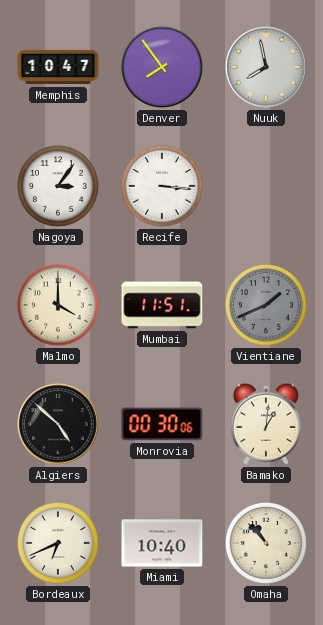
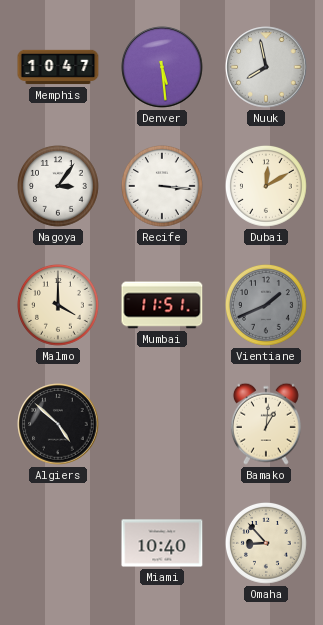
Denver: 7:54 -> 5:29
Dubai: none -> 12:10
Monrovia: 00:30 -> none
Bordeaux: 6:41 -> none
Omaha: 10:53 -> 8:53
